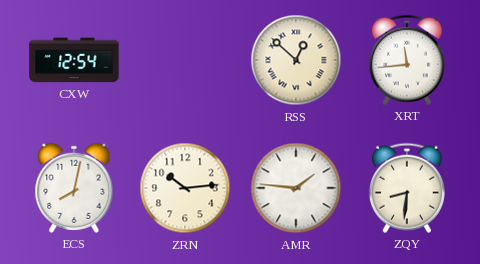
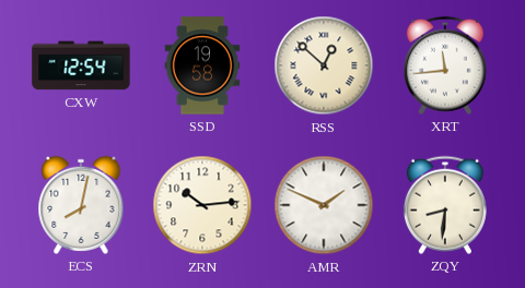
SSD: none -> 19:58
AMR: 1:46 -> 1:49
